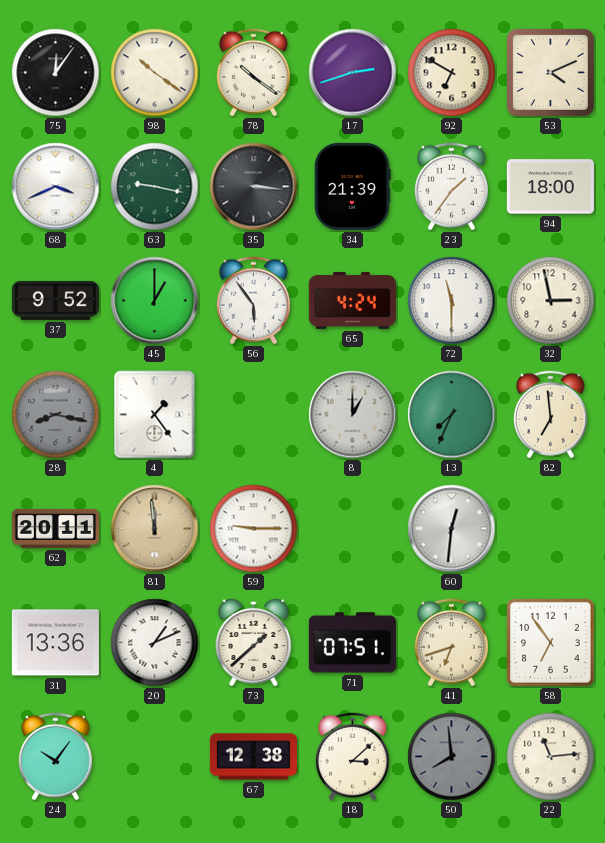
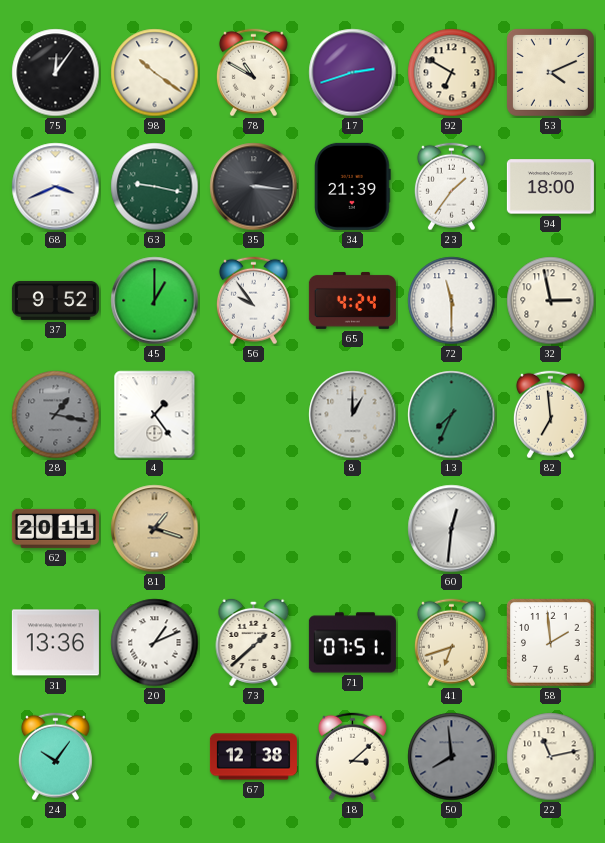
78: 10:21 -> 10:50
56: 5:54 -> 9:54
28: 8:17 -> 1:17
81: 11:59 -> 1:18
59: 9:15 -> none
58: 6:54 -> 1:59
22: 11:14 -> 11:13
